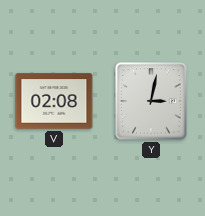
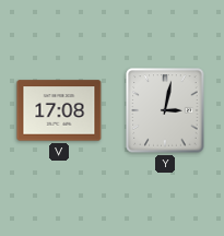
V: 02:08 -> 17:08
